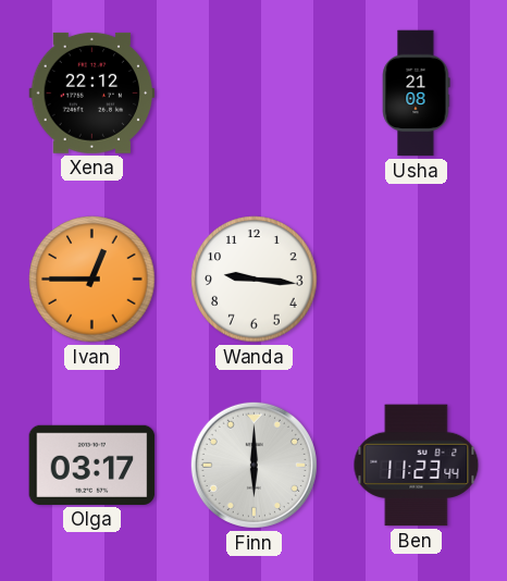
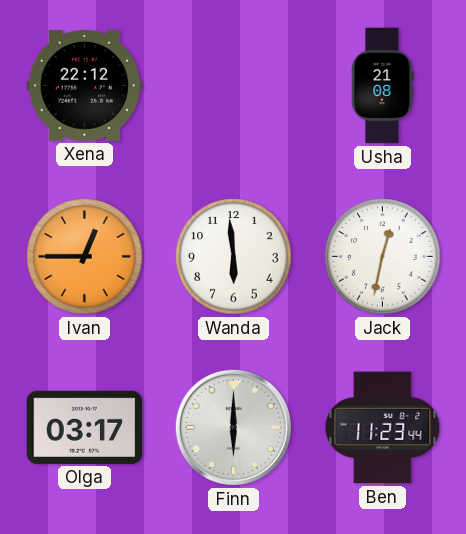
Wanda: 9:16 -> 5:59
Jack: none -> 12:32
